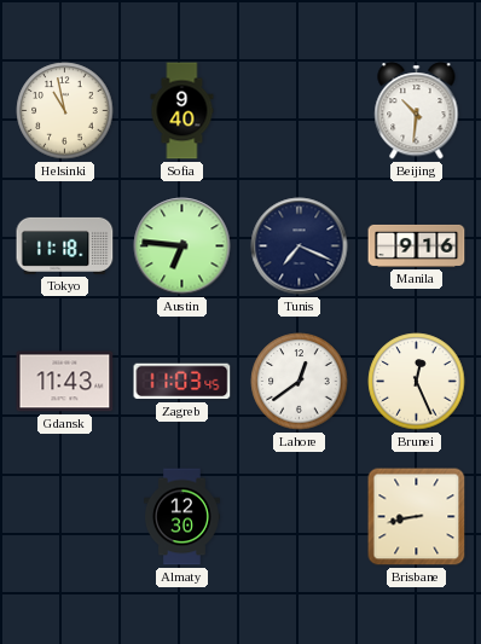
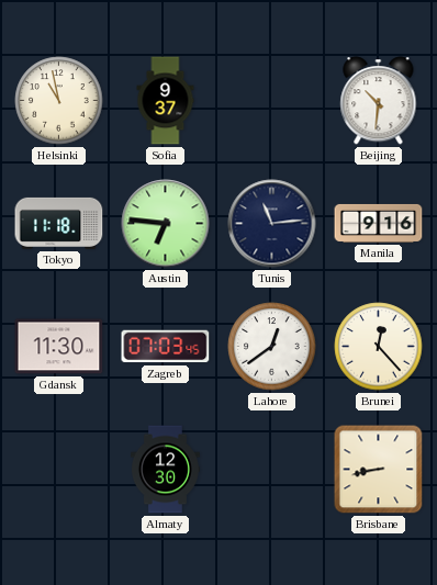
Sofia: 9:40 -> 9:37
Tunis: 7:19 -> 11:14
Gdansk: 11:43 -> 11:30
Zagreb: 11:03 -> 07:03
Brunei: 12:26 -> 12:23
